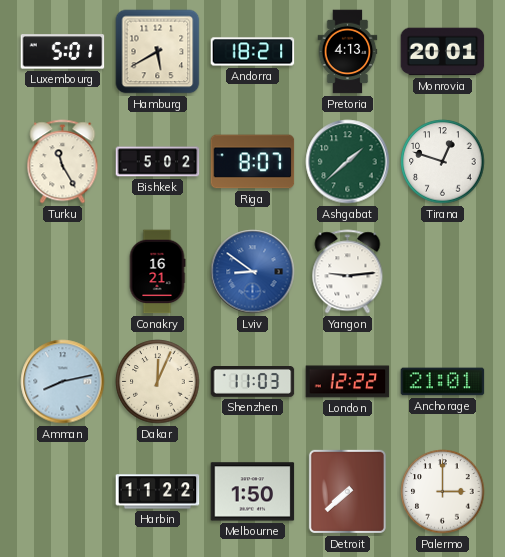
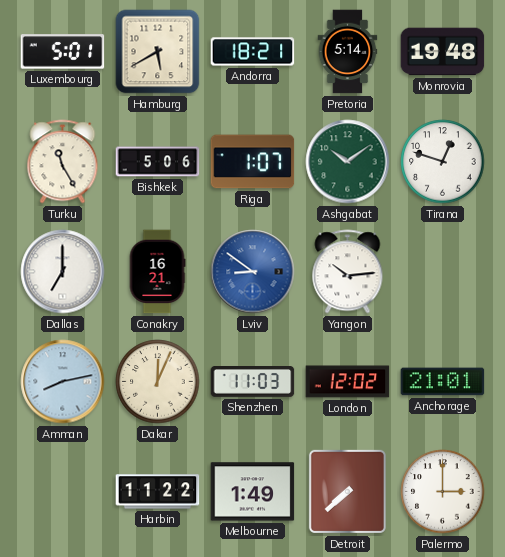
Pretoria: 4:13 -> 5:14
Monrovia: 20:01 -> 19:48
Bishkek: 5:02 -> 5:06
Riga: 8:07 -> 1:07
Ashgabat: 1:38 -> 10:09
Dallas: none -> 7:00
Yangon: 9:14 -> 10:14
London: 12:22 -> 12:02
Melbourne: 1:50 -> 1:49
